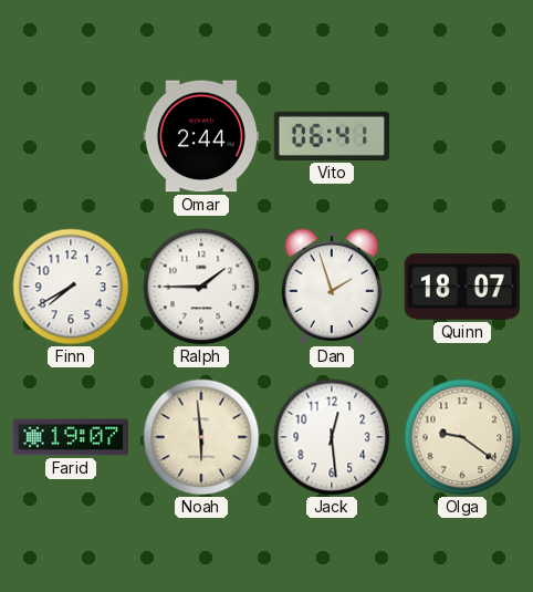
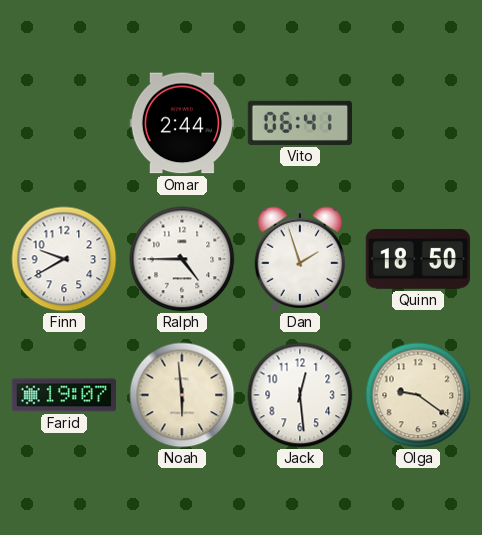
Finn: 7:40 -> 9:40
Ralph: 1:45 -> 4:45
Quinn: 18:07 -> 18:50
